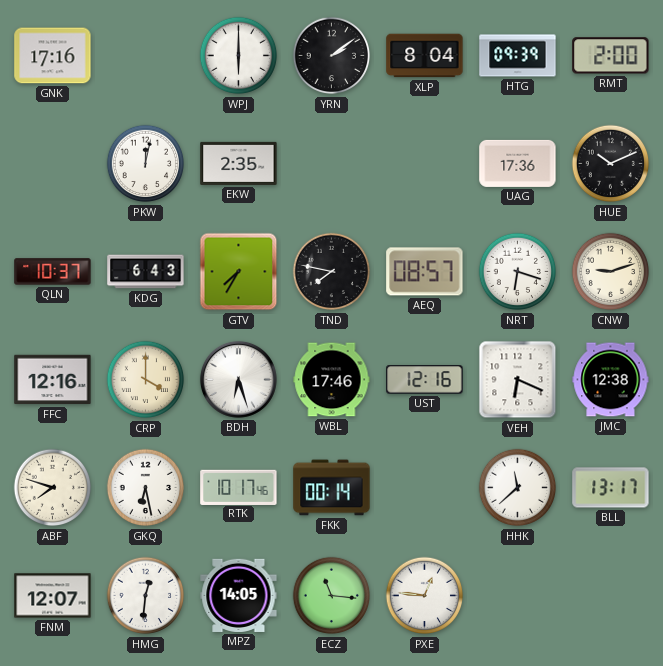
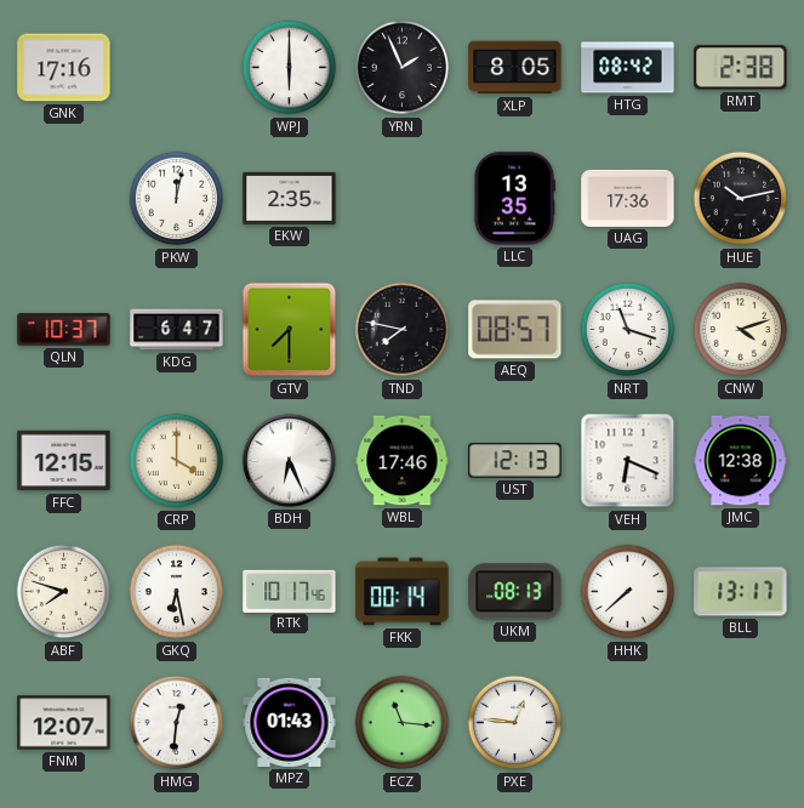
YRN: 2:09 -> 1:56
XLP: 8:04 -> 8:05
HTG: 09:39 -> 08:42
RMT: 2:00 -> 2:38
LLC: none -> 13:35
HUE: 10:11 -> 10:13
KDG: 6:43 -> 6:47
GTV: 7:35 -> 7:30
NRT: 6:18 -> 11:18
CNW: 9:12 -> 4:12
FFC: 12:16 -> 12:15
BDH: 6:27 -> 6:26
UST: 12:16 -> 12:13
UKM: none -> 08:13
HHK: 11:38 -> 7:38
MPZ: 14:05 -> 01:43
